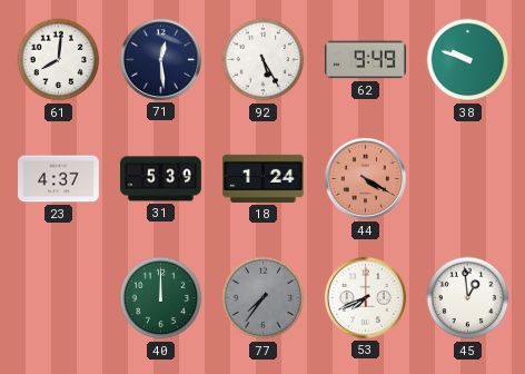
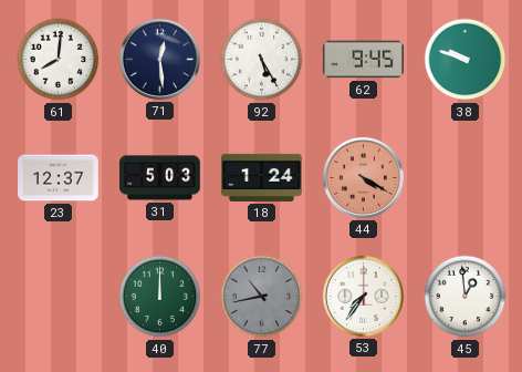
62: 9:49 -> 9:45
23: 4:37 -> 12:37
31: 5:39 -> 5:03
77: 7:36 -> 10:43
53: 7:41 -> 7:36
